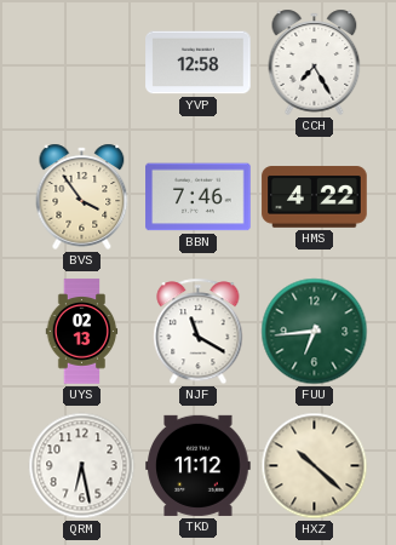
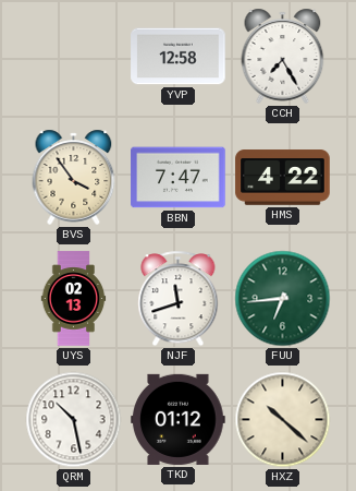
BBN: 7:46 -> 7:47
NJF: 11:20 -> 11:42
QRM: 6:28 -> 10:28
TKD: 11:12 -> 01:12
